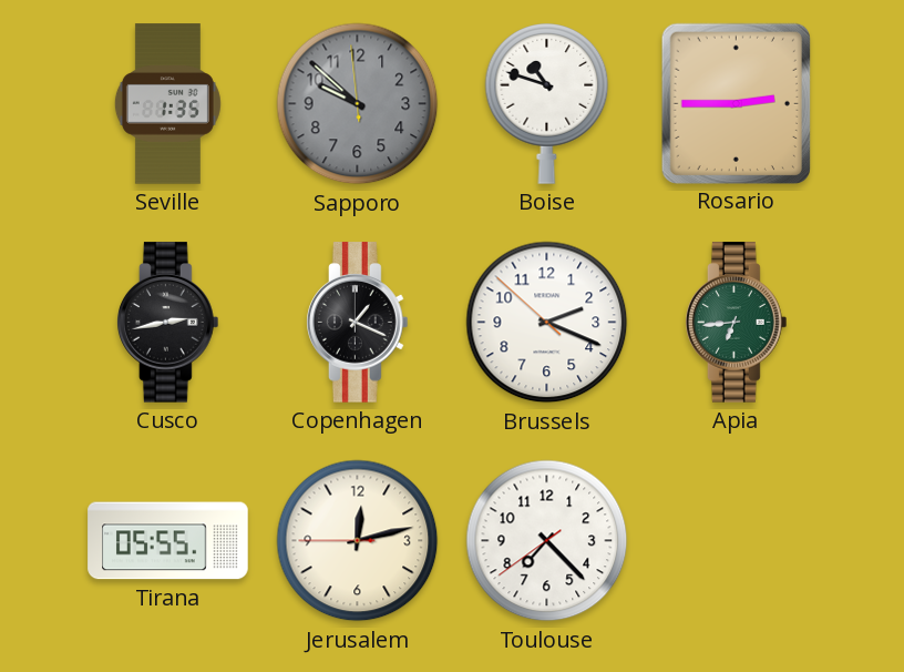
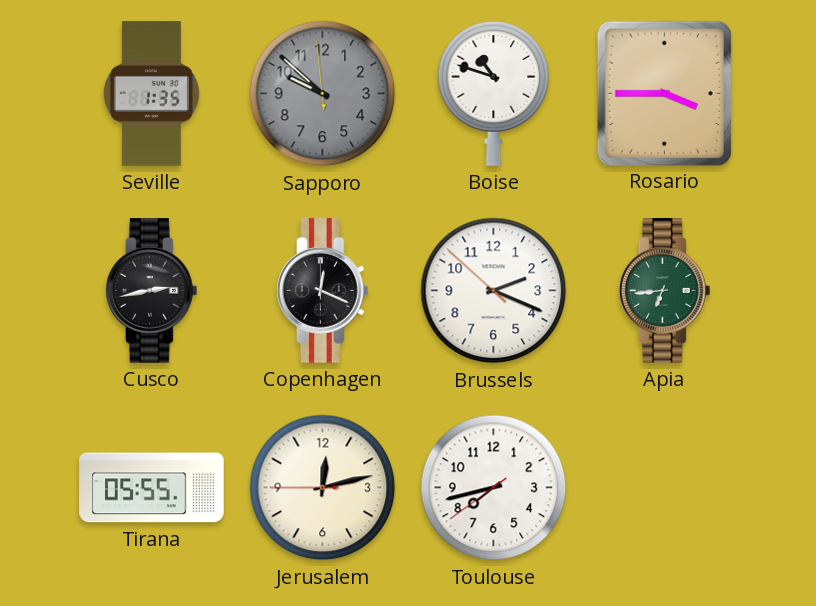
Rosario: 2:45 -> 3:45
Copenhagen: 1:19 -> 12:19
Toulouse: 7:22 -> 7:42
